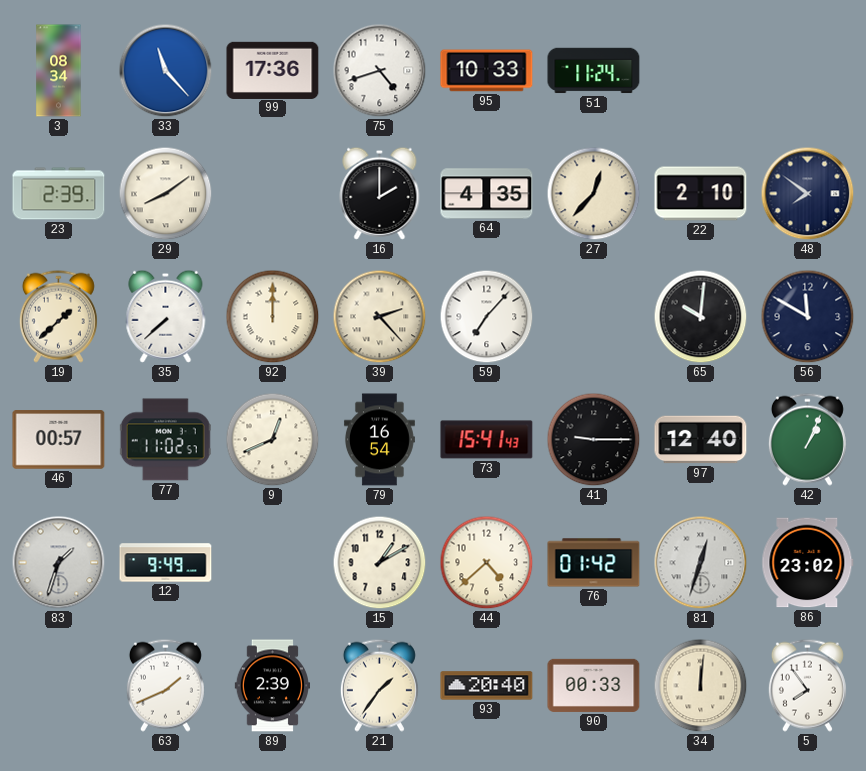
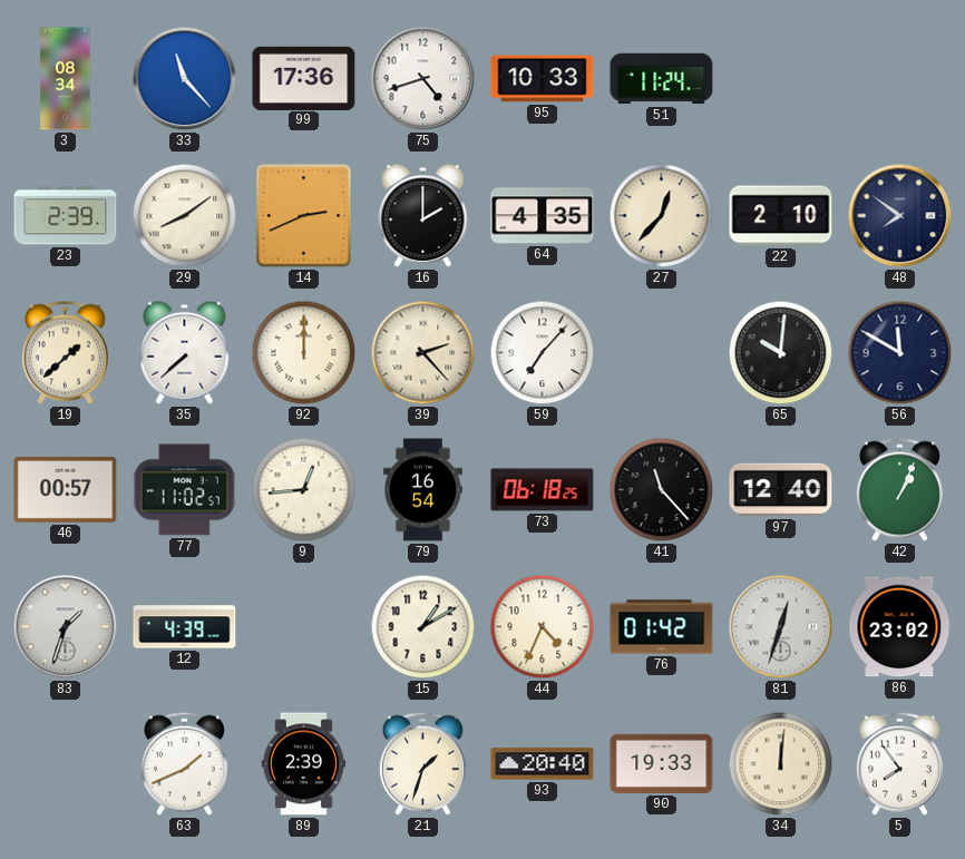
14: none -> 2:41
9: 12:41 -> 12:44
73: 15:41 -> 06:18
41: 9:15 -> 11:23
12: 9:49 -> 4:39
44: 4:38 -> 4:34
21: 1:36 -> 1:33
90: 00:33 -> 19:33
